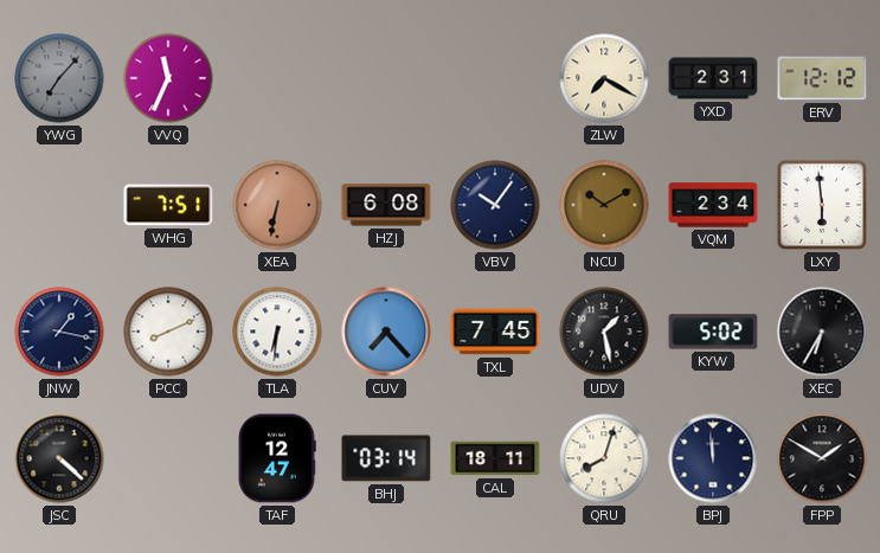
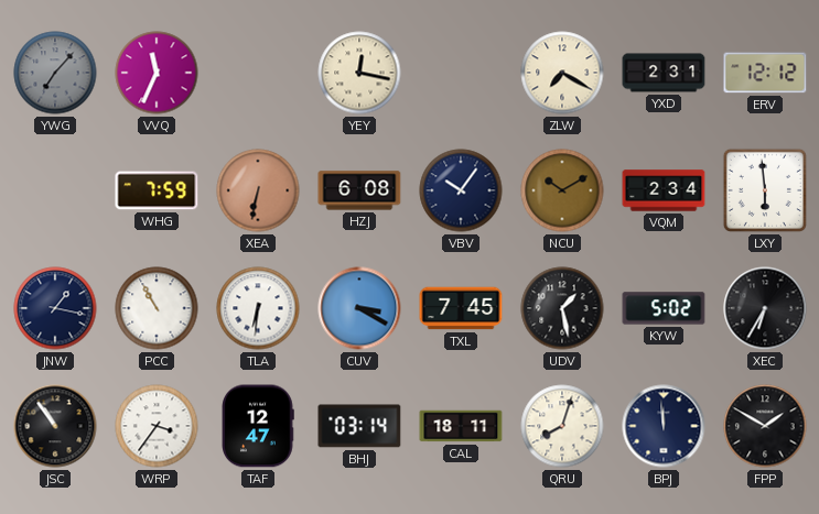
YEY: none -> 12:17
WHG: 7:51 -> 7:59
PCC: 8:11 -> 10:55
CUV: 7:23 -> 3:20
JSC: 4:22 -> 10:54
WRP: none -> 3:36
